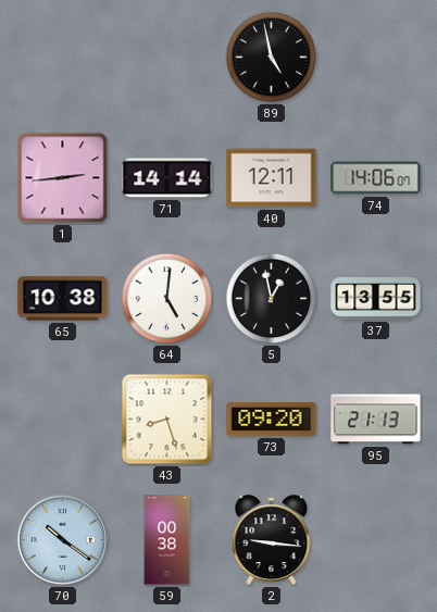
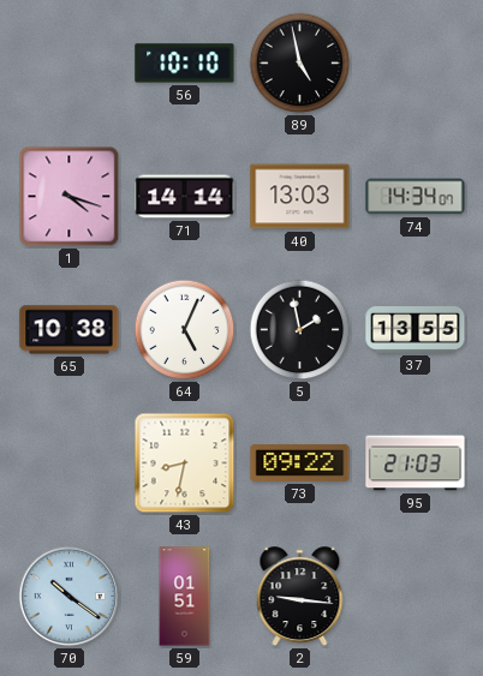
56: none -> 10:10
1: 2:44 -> 4:18
40: 12:11 -> 13:03
74: 14:06 -> 14:34
64: 5:01 -> 5:04
5: 12:58 -> 1:58
43: 8:27 -> 8:32
73: 09:20 -> 09:22
95: 21:13 -> 21:03
59: 00:38 -> 01:51
